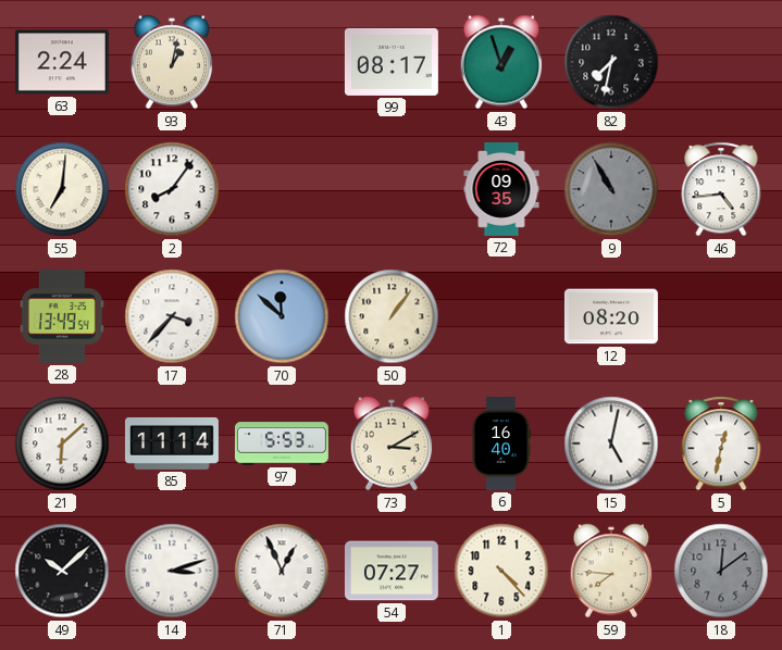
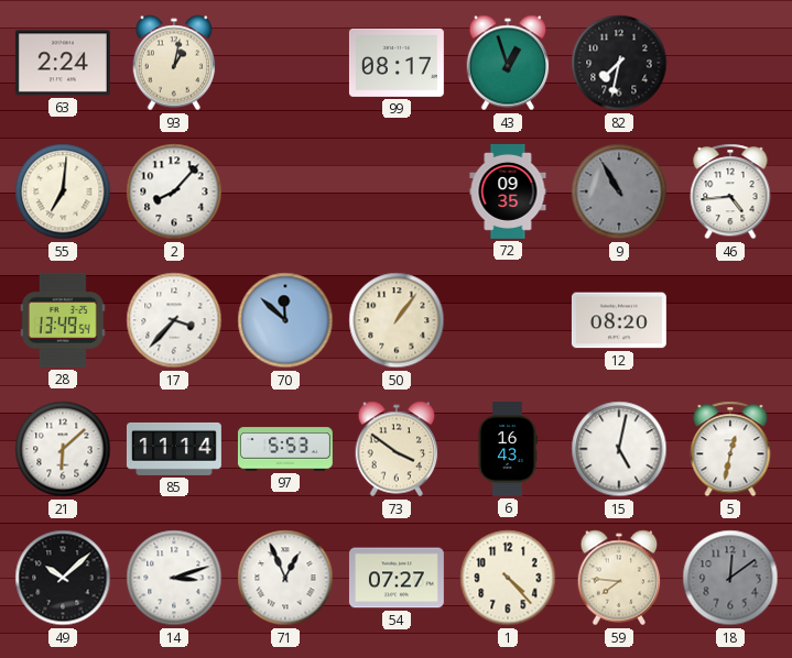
2: 8:06 -> 8:07
73: 3:10 -> 3:51
6: 16:40 -> 16:43
